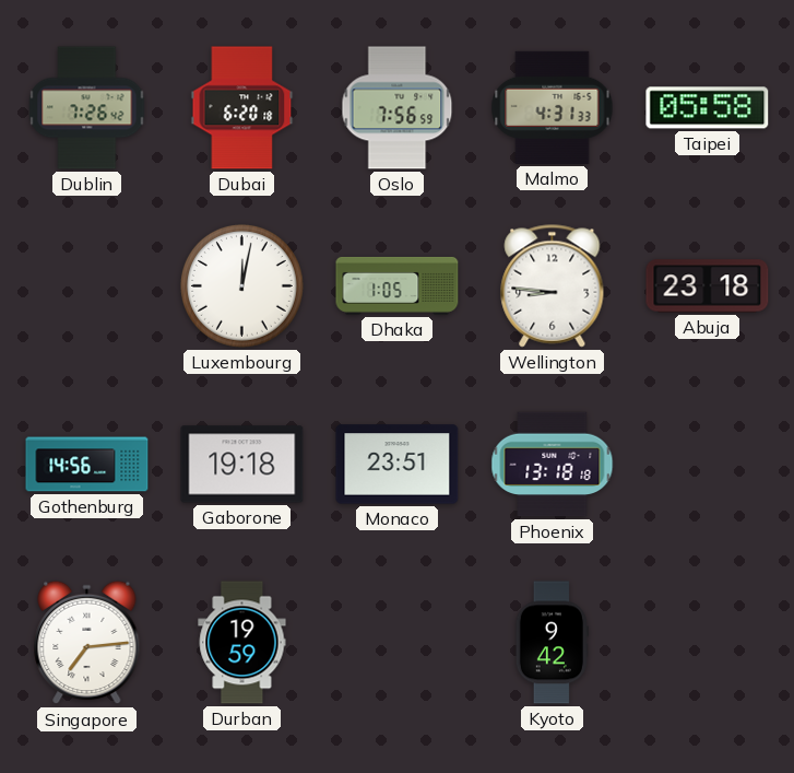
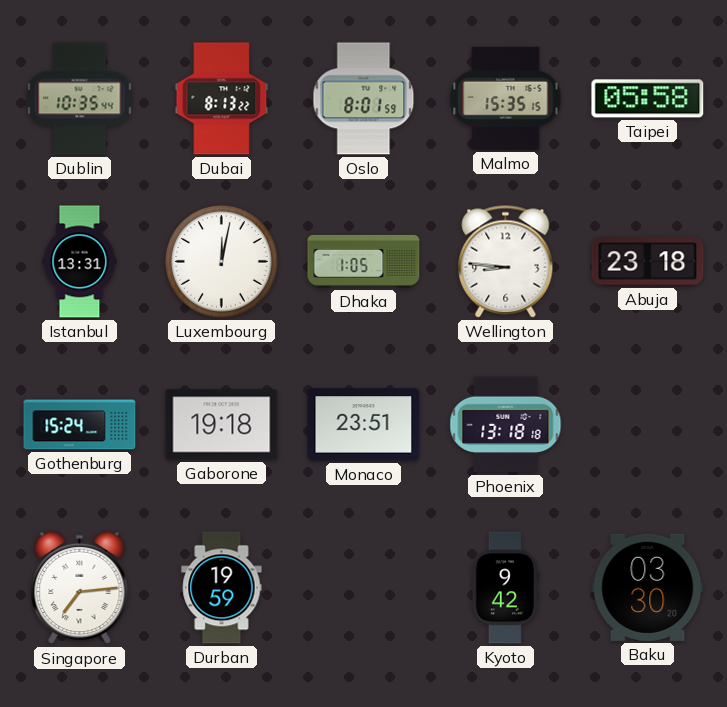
Dublin: 7:26 -> 10:35
Dubai: 6:20 -> 8:13
Oslo: 7:56 -> 8:01
Malmo: 4:31 -> 15:35
Istanbul: none -> 13:31
Gothenburg: 14:56 -> 15:24
Baku: none -> 03:30
